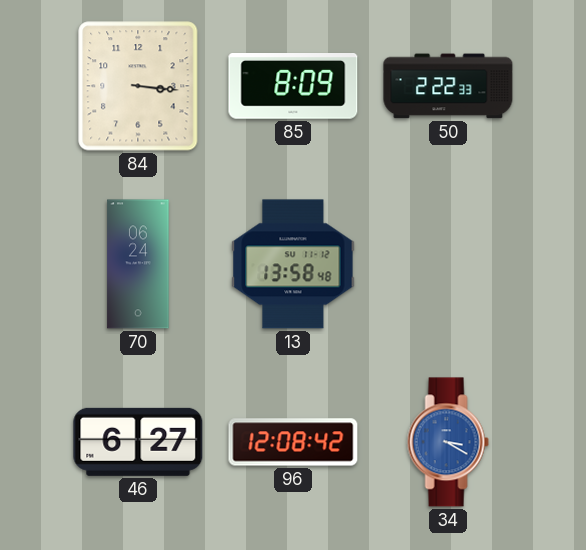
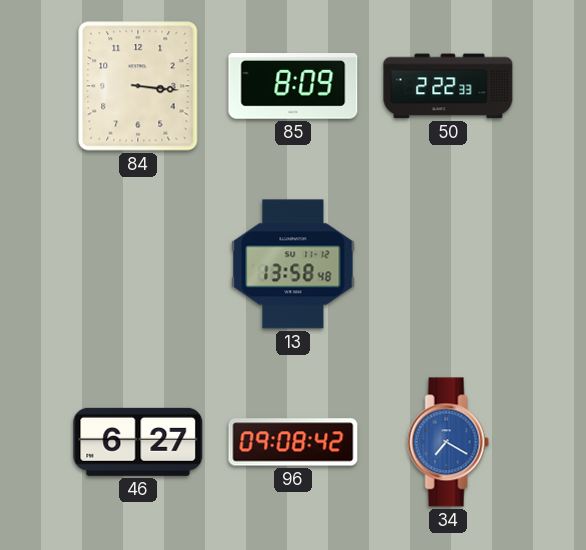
70: 06:24 -> none
96: 12:08 -> 09:08
34: 3:20 -> 7:20
